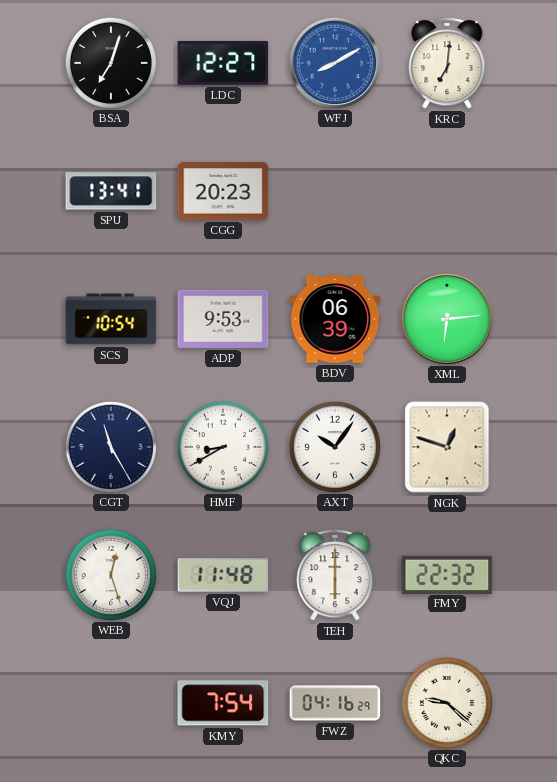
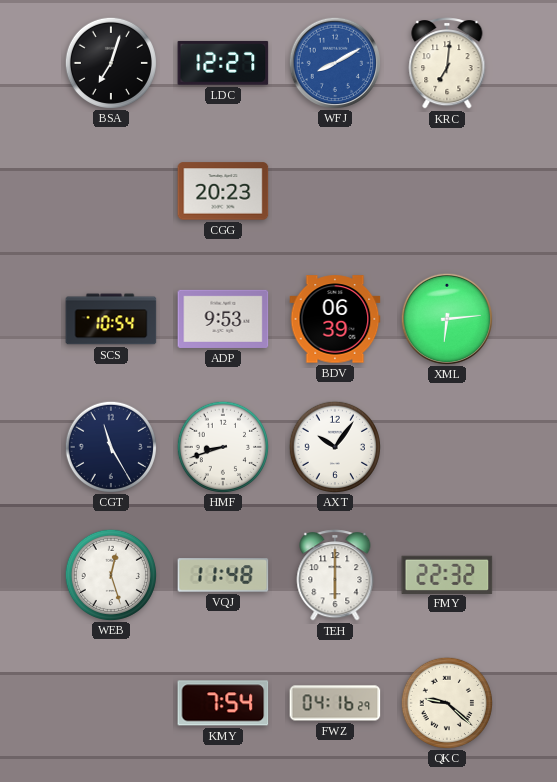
SPU: 13:41 -> none
HMF: 8:40 -> 8:42
NGK: 12:48 -> none
